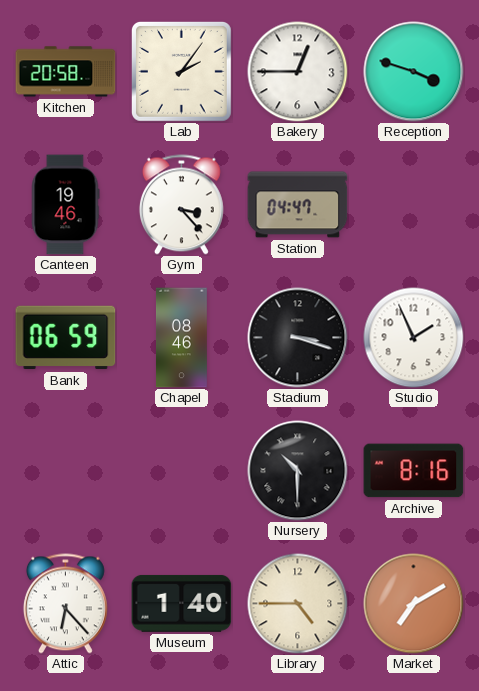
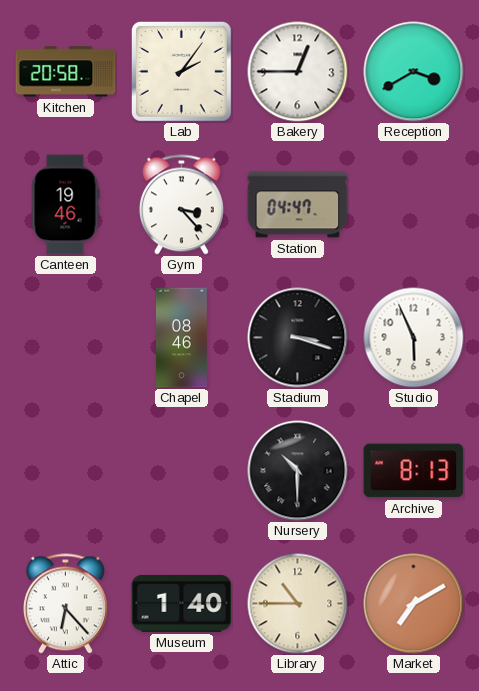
Reception: 3:48 -> 3:40
Bank: 06:59 -> none
Studio: 1:56 -> 5:56
Archive: 8:16 -> 8:13
Library: 4:45 -> 10:45
